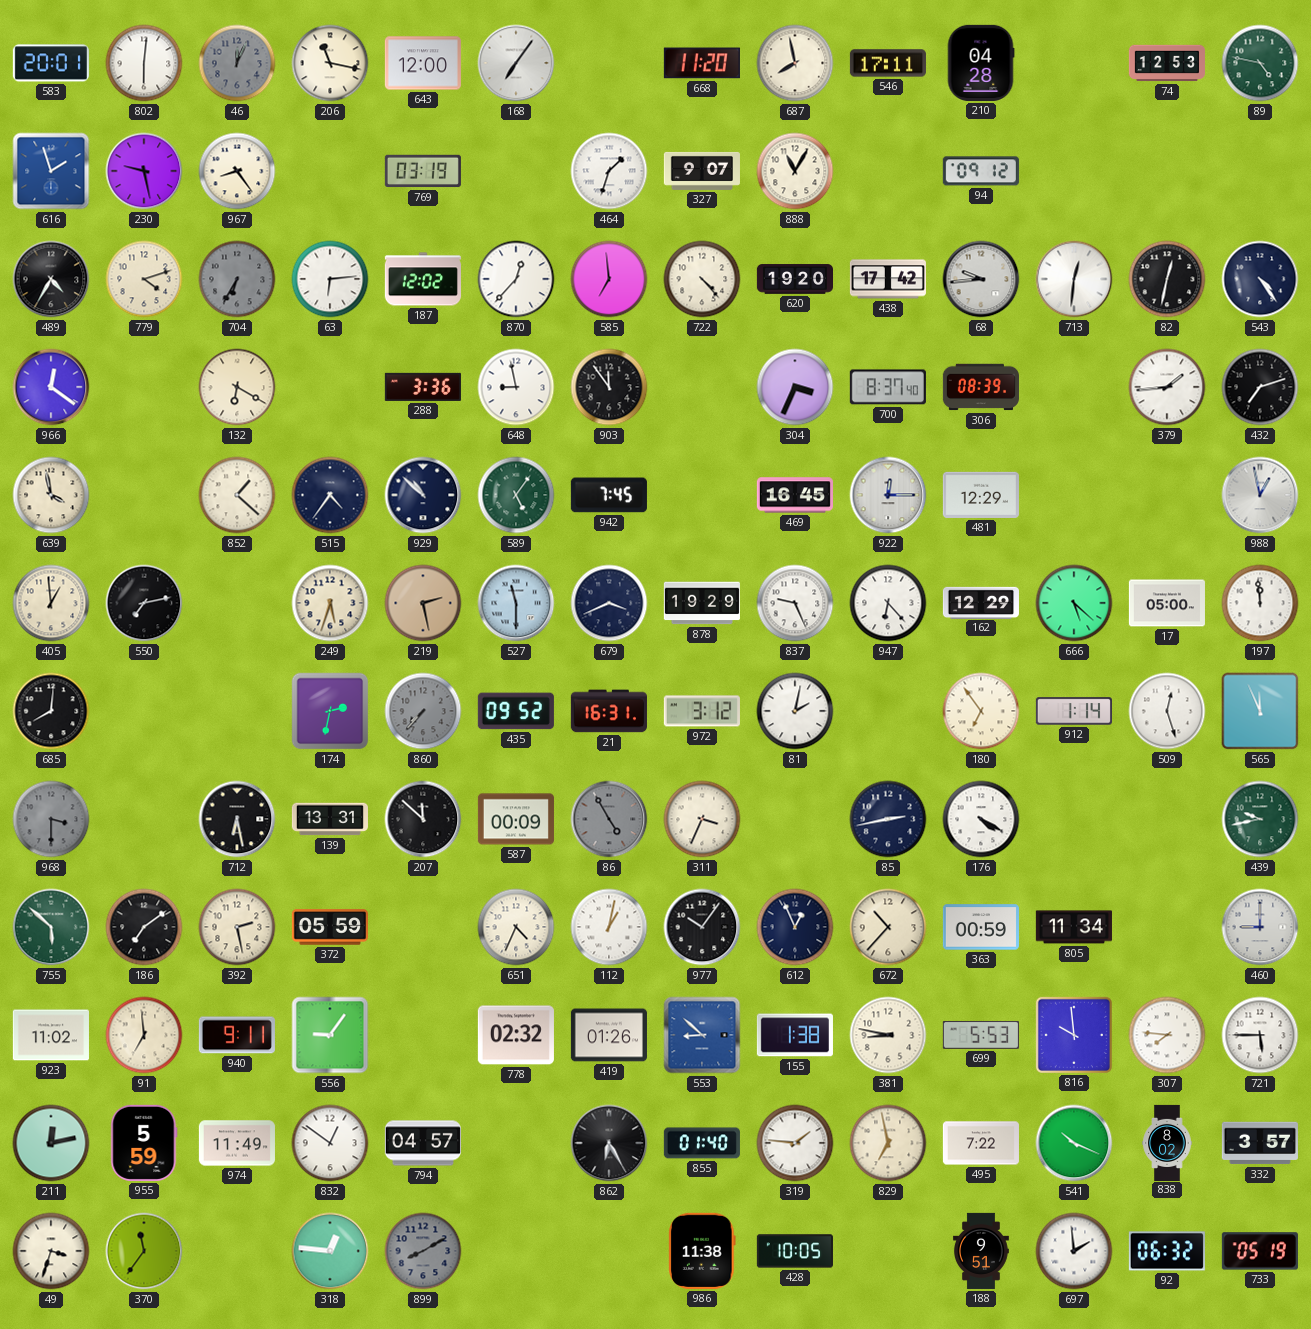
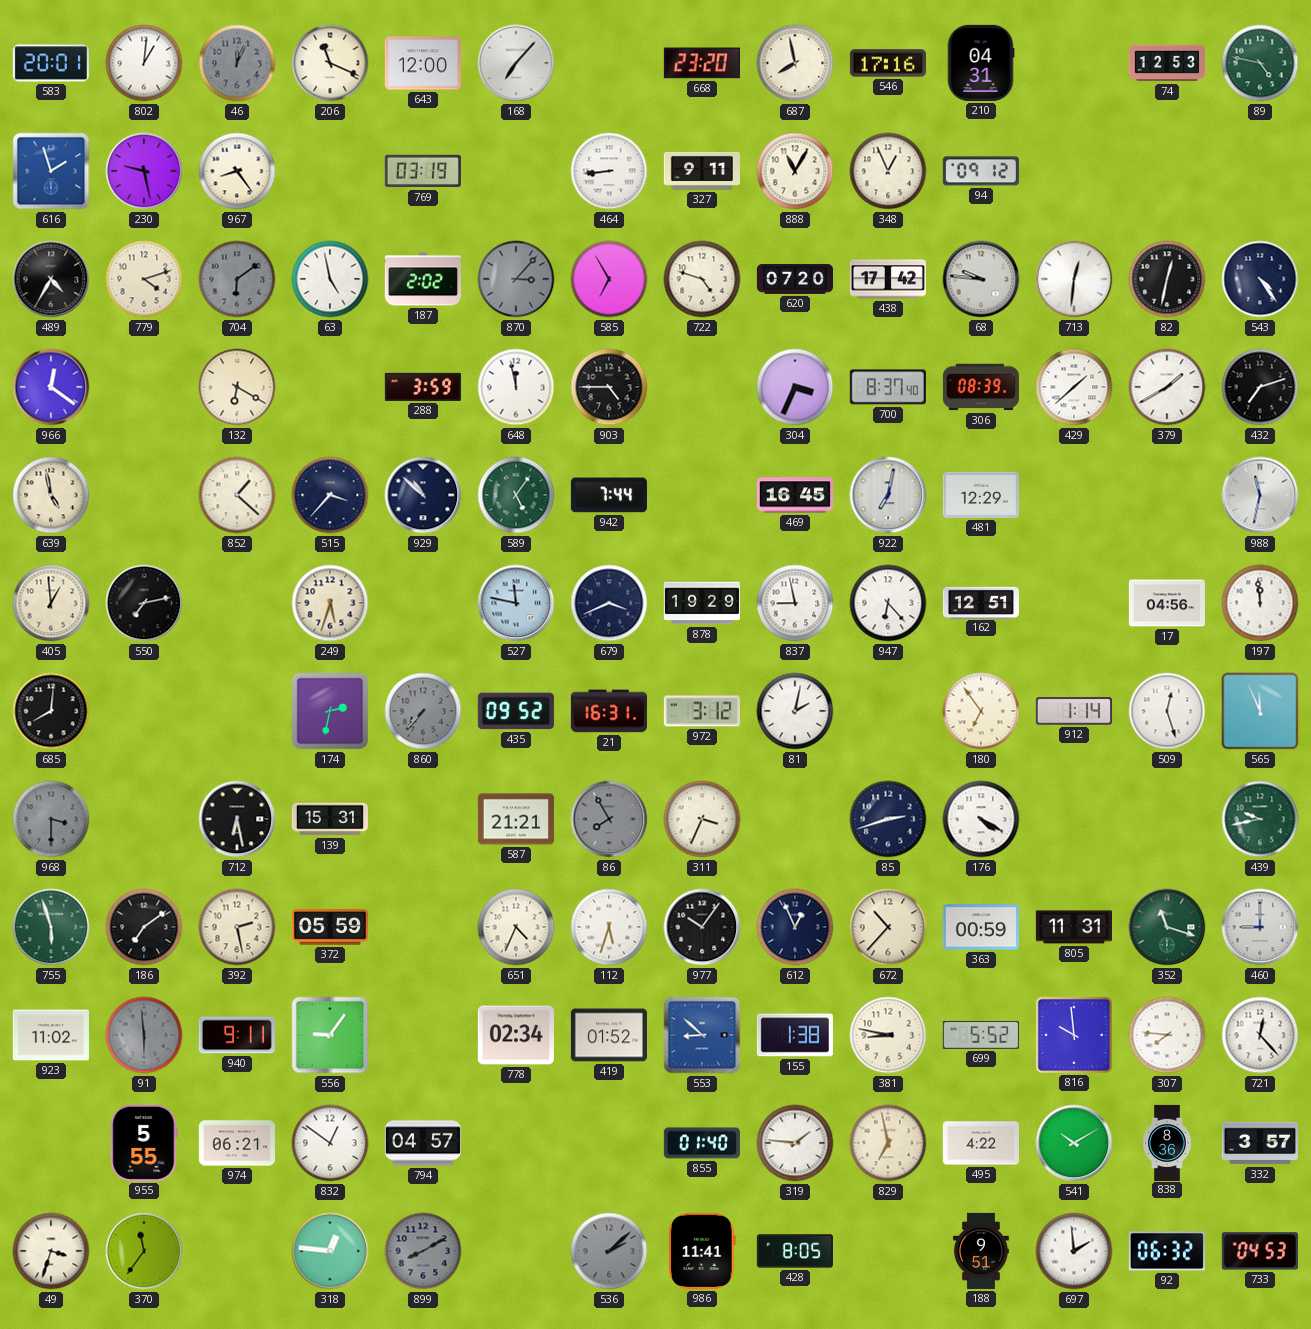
802: 6:01 -> 1:01
206: 11:17 -> 11:19
168: 7:06 -> 7:07
668: 11:20 -> 23:20
546: 17:11 -> 17:16
210: 04:28 -> 04:31
464: 1:33 -> 8:44
327: 9:07 -> 9:11
348: none -> 12:56
704: 6:35 -> 6:09
63: 6:14 -> 4:58
187: 12:02 -> 2:02
870: 12:37 -> 3:07
870 dial: white -> grey
585: 6:59 -> 6:55
722: 4:23 -> 4:48
620: 19:20 -> 07:20
68: 9:44 -> 9:46
288: 3:36 -> 3:59
648: 8:58 -> 11:58
903: 11:54 -> 4:45
429: none -> 1:38
379: 1:44 -> 1:40
639: 3:58 -> 4:58
515: 4:36 -> 3:37
942: 7:45 -> 7:44
922: 12:15 -> 7:02
988: 12:58 -> 11:32
219: 2:28 -> none
527: 11:30 -> 11:47
837: 9:26 -> 8:58
162: 12:29 -> 12:51
666: 5:22 -> none
17: 05:00 -> 04:56
139: 13:31 -> 15:31
207: 11:52 -> none
587: 00:09 -> 21:21
86: 4:55 -> 7:55
85: 2:43 -> 2:42
755: 5:52 -> 5:57
112: 1:02 -> 5:33
805: 11:34 -> 11:31
352: none -> 11:18
91: 6:59 -> 5:59
91 dial: cream -> grey
778: 02:32 -> 02:34
419: 01:26 -> 01:52
699: 5:53 -> 5:52
721: 5:45 -> 12:23
211: 12:13 -> none
955: 5:59 -> 5:55
974: 11:49 -> 06:21
862: 6:25 -> none
495: 7:22 -> 4:22
541: 10:19 -> 10:10
838: 8:02 -> 8:36
536: none -> 2:08
986: 11:38 -> 11:41
428: 10:05 -> 8:05
733: 05:19 -> 04:53
